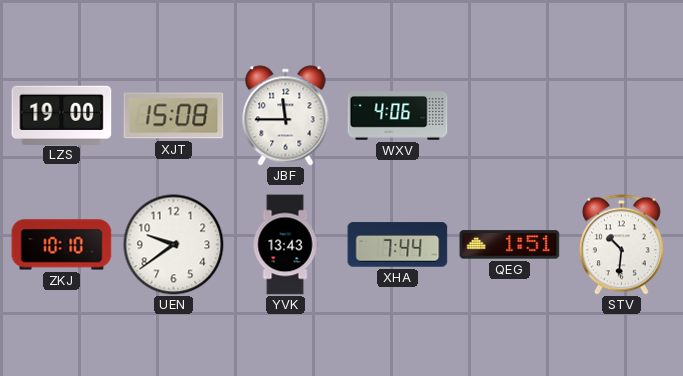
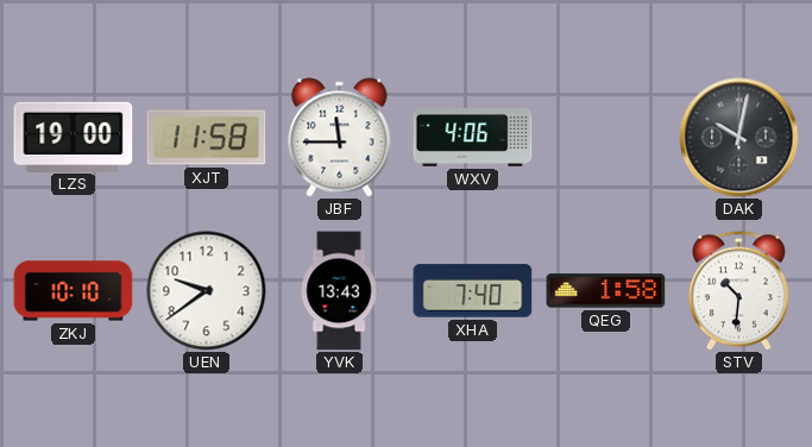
XJT: 15:08 -> 11:58
DAK: none -> 10:02
XHA: 7:44 -> 7:40
QEG: 1:51 -> 1:58
